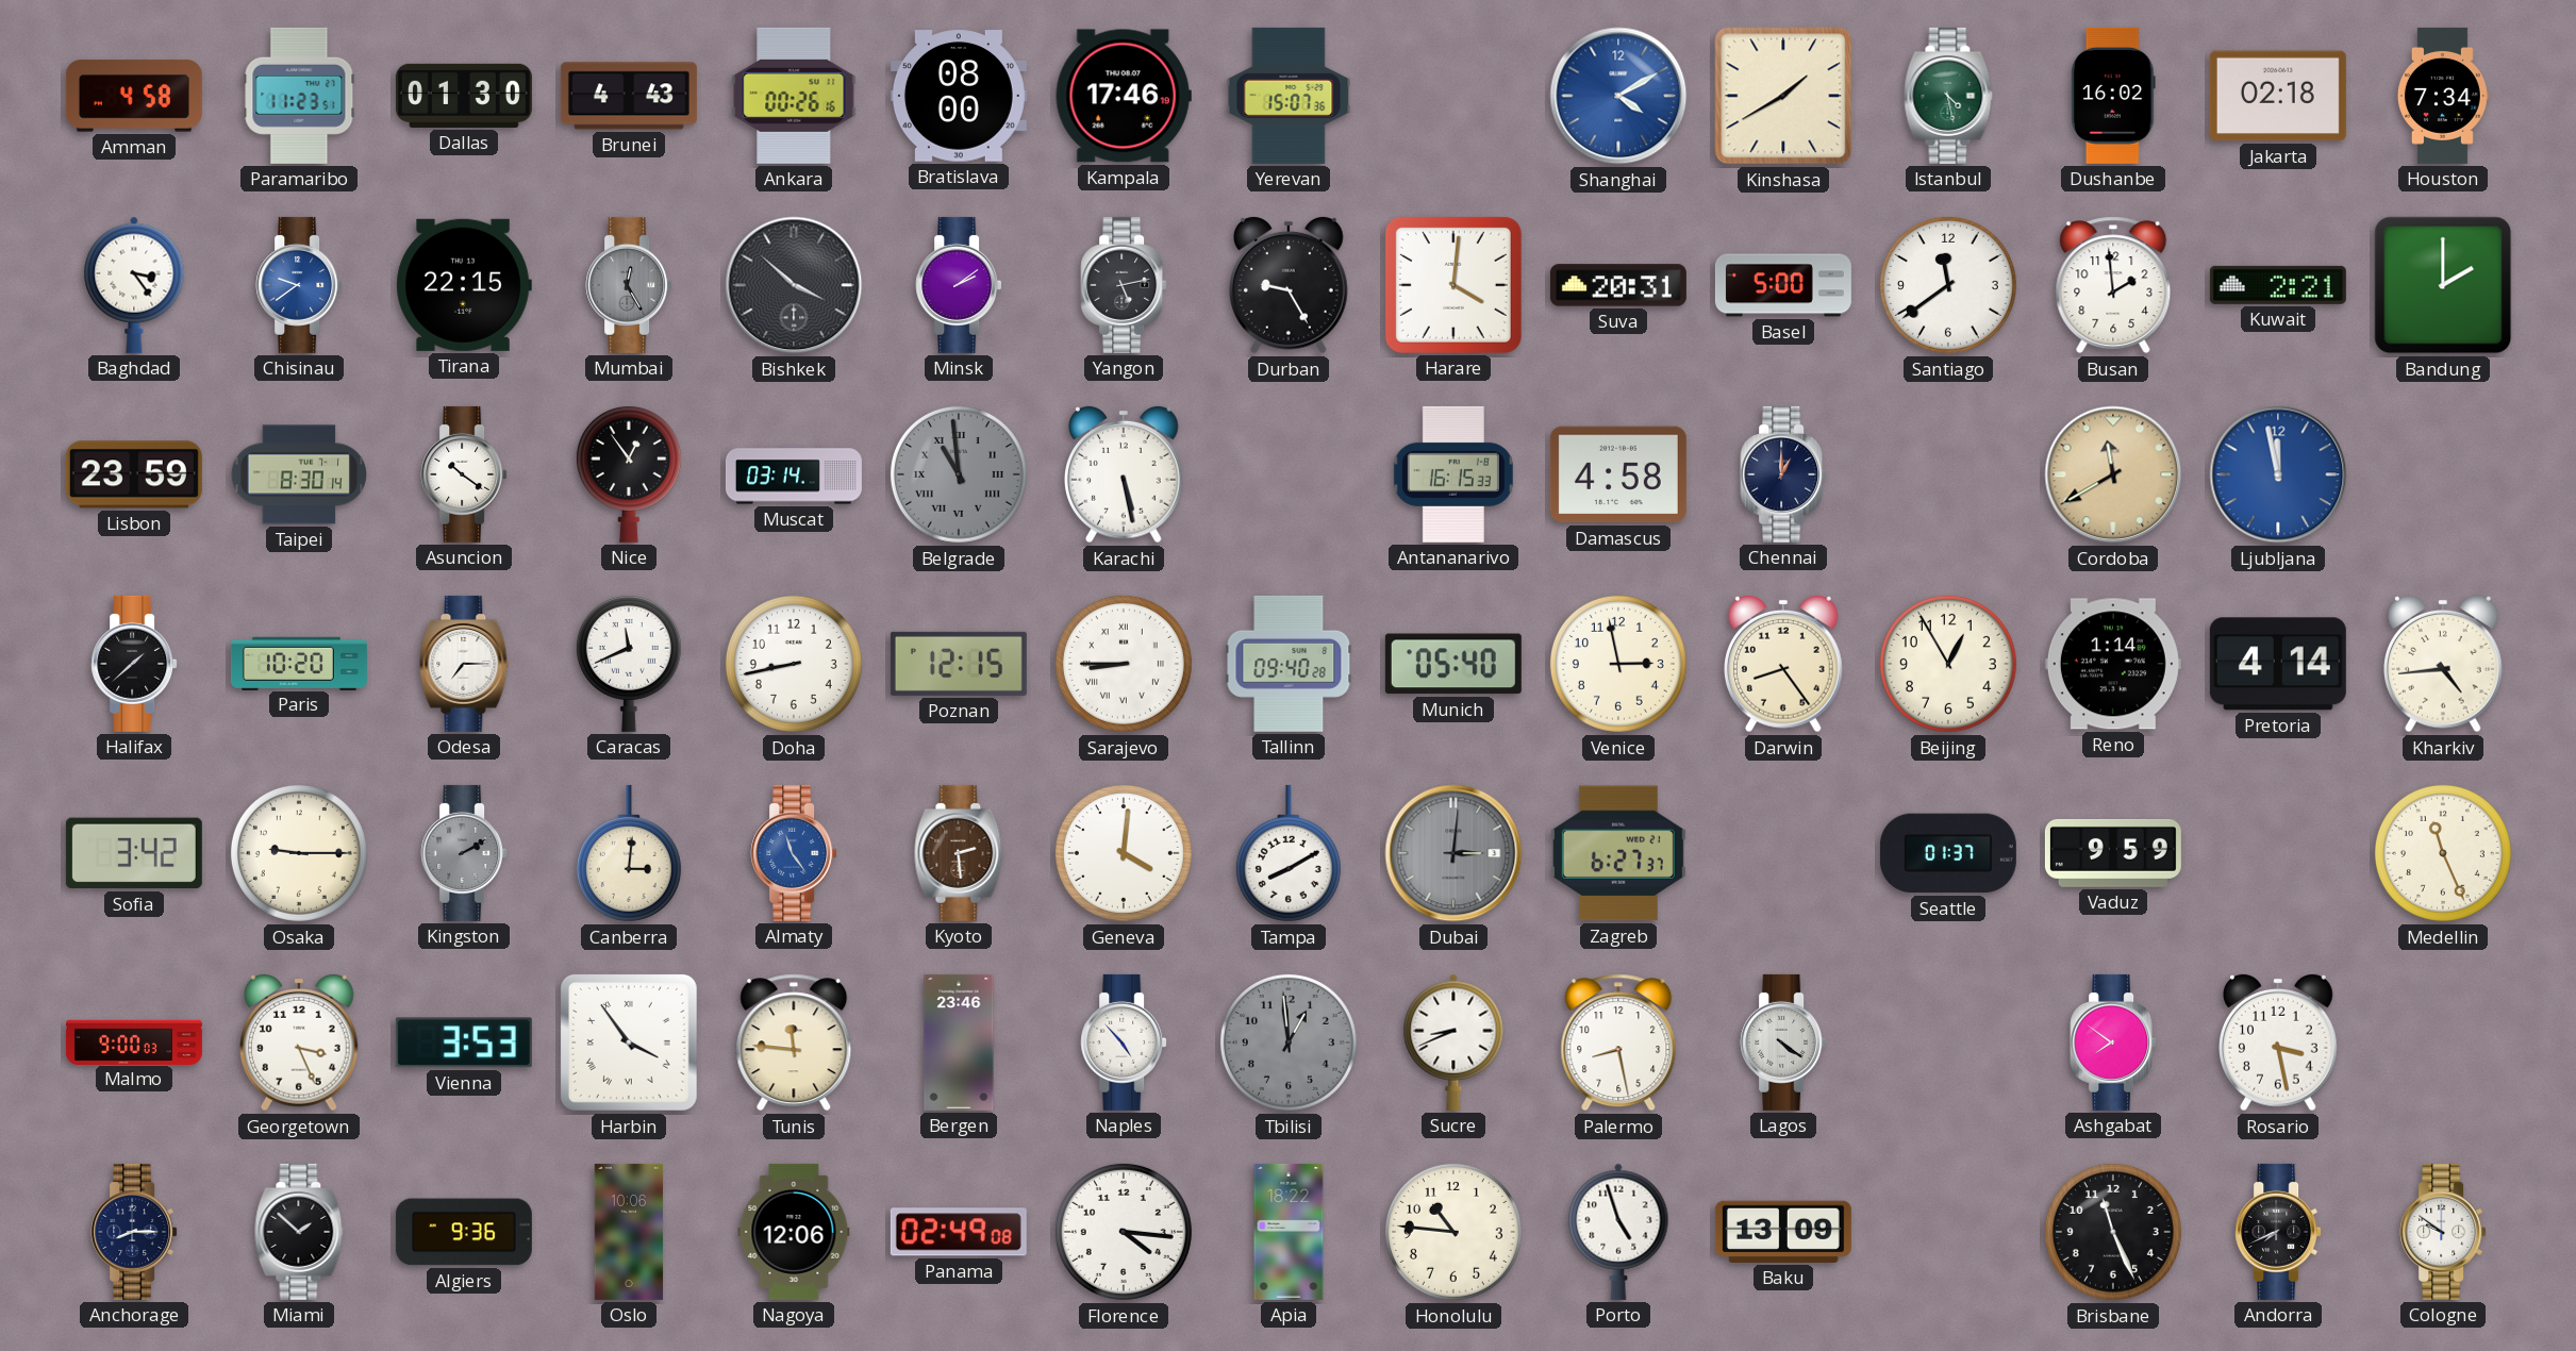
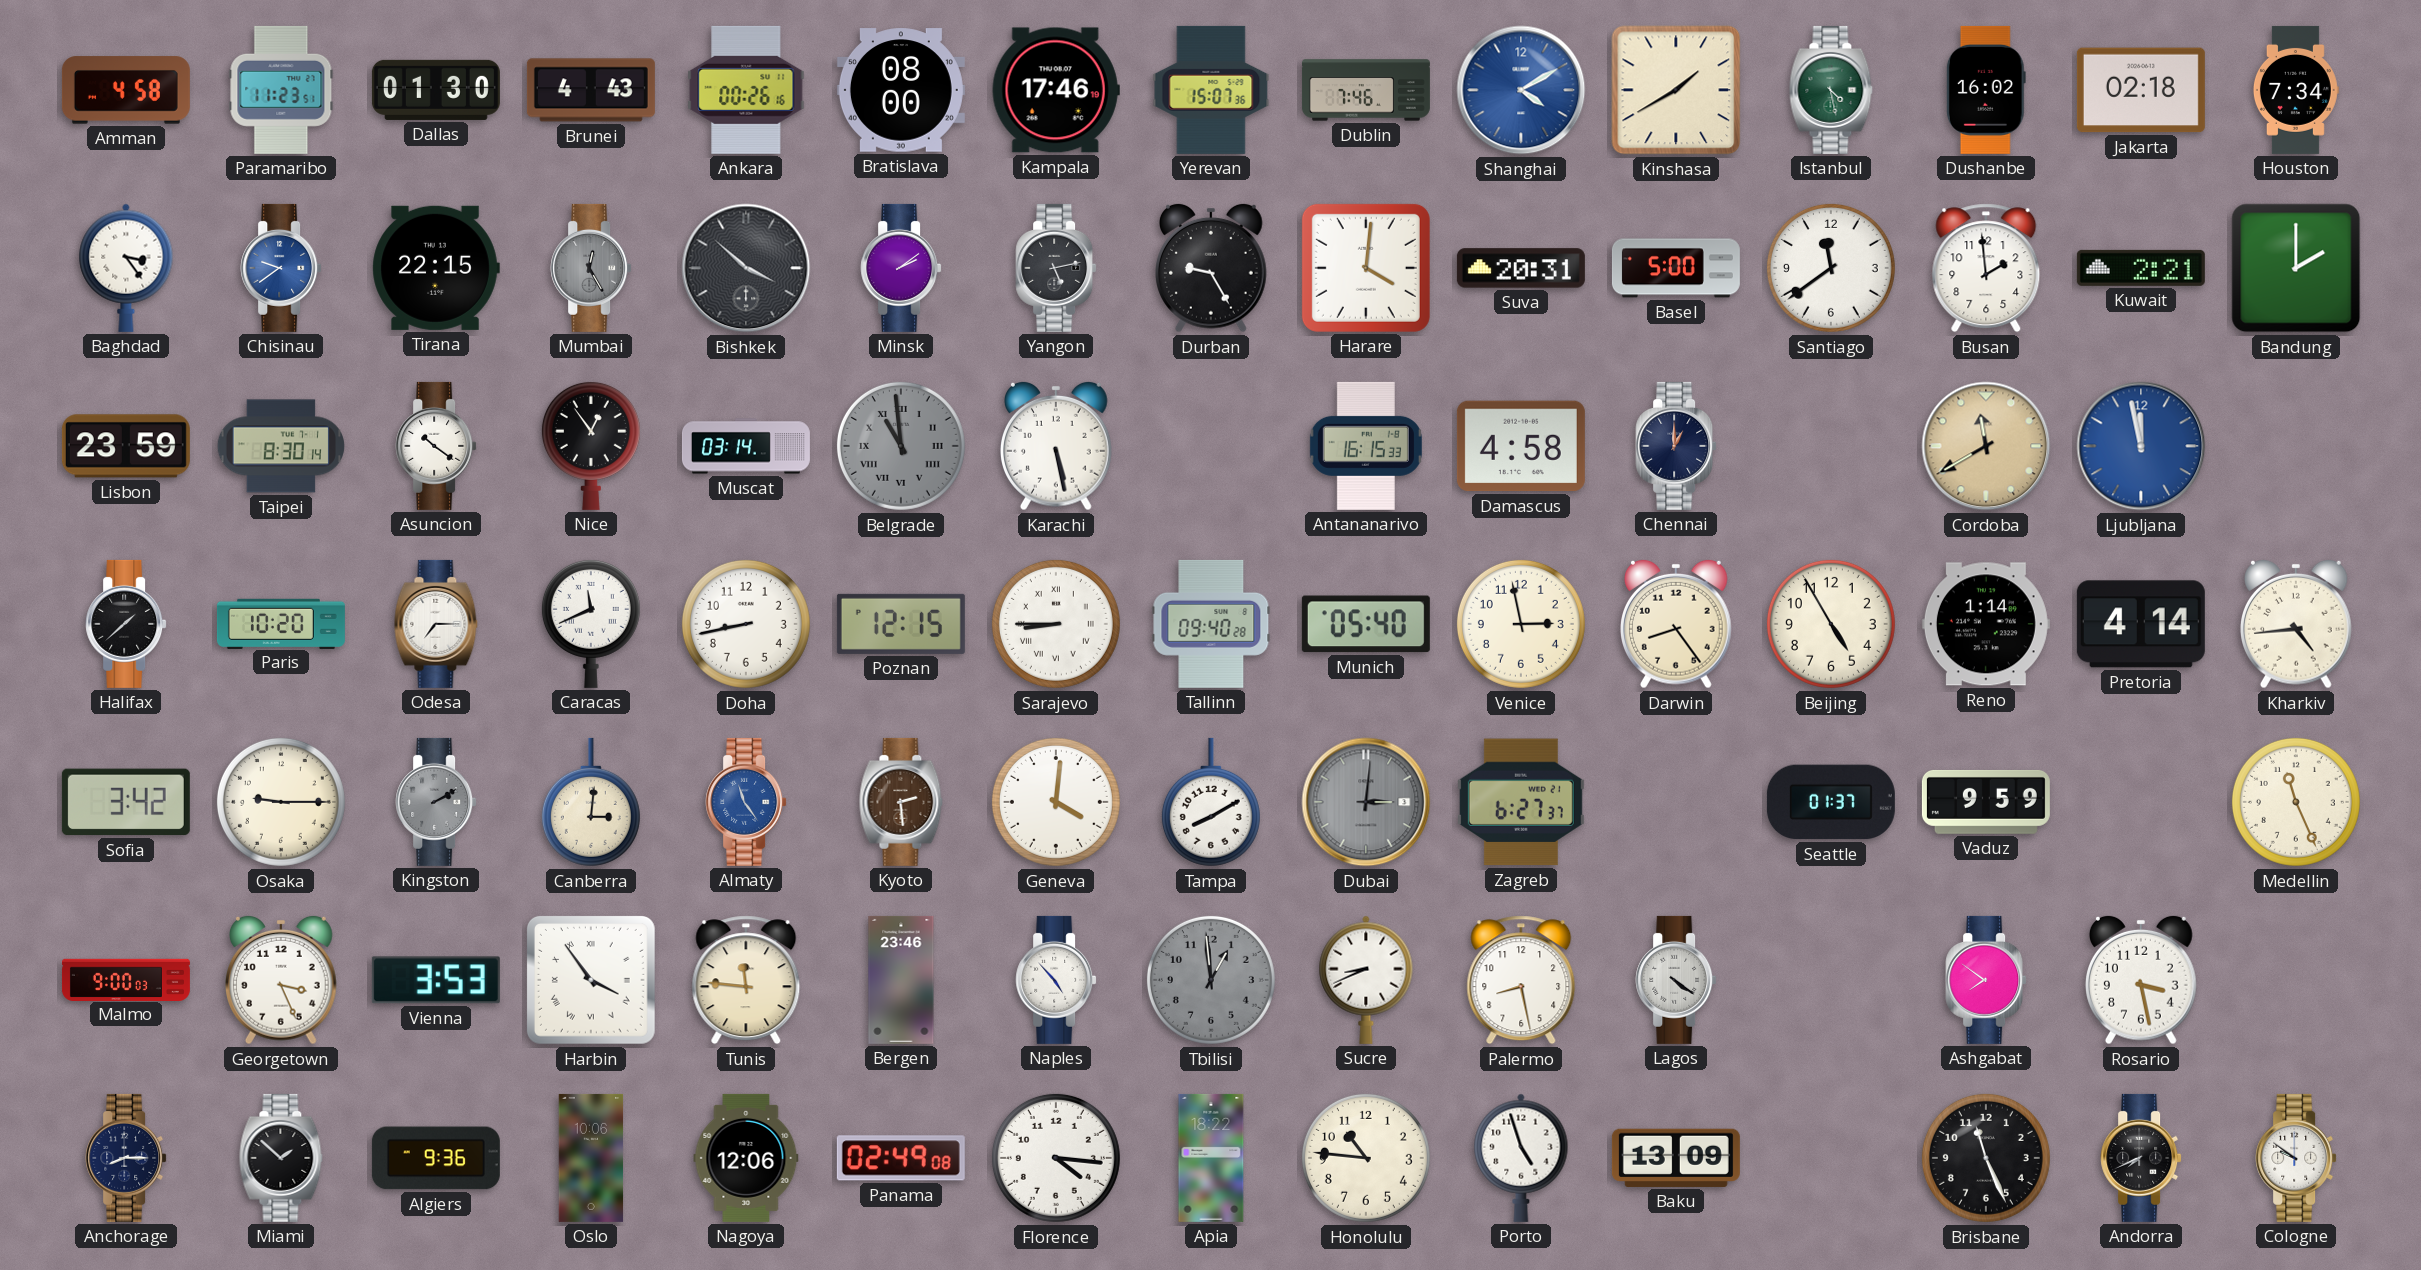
Dublin: none -> 7:46
Beijing: 12:55 -> 4:55
